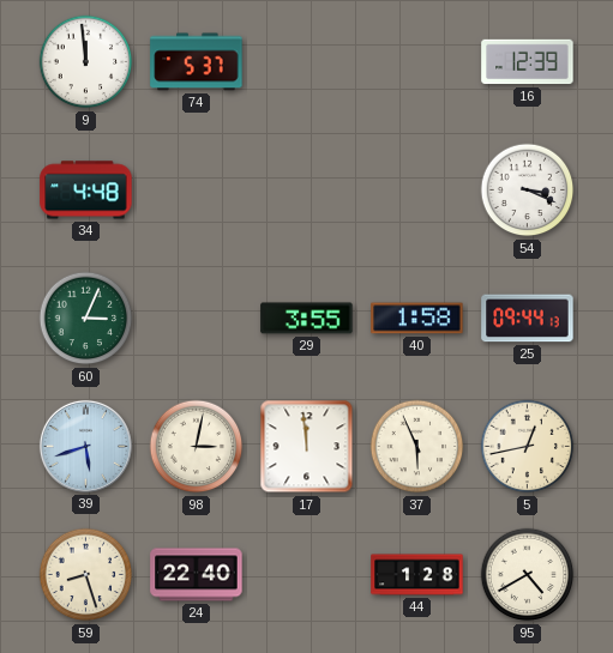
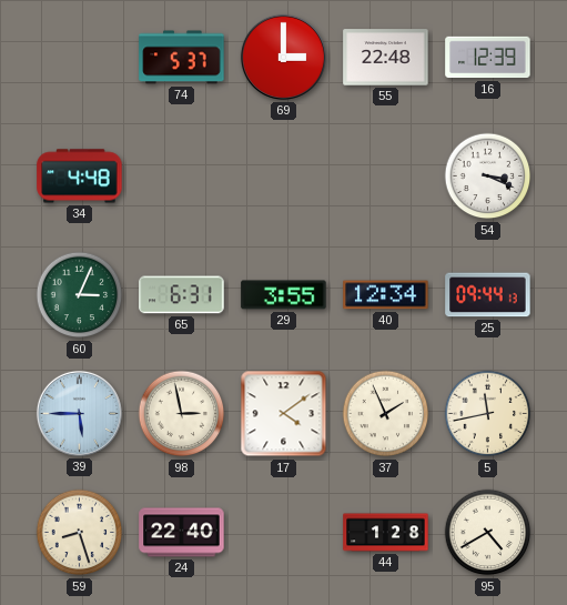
9: 11:59 -> none
69: none -> 3:00
55: none -> 22:48
65: none -> 6:31
40: 1:58 -> 12:34
39: 5:42 -> 5:45
98: 3:02 -> 2:58
17: 11:59 -> 4:09
37: 5:56 -> 1:56
5: 12:43 -> 11:43
